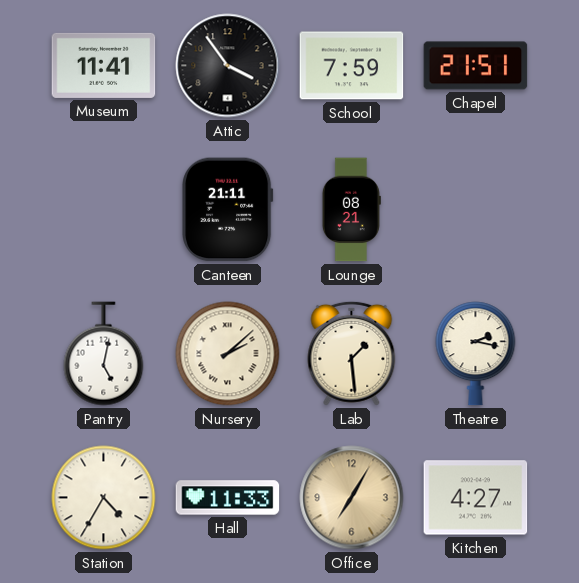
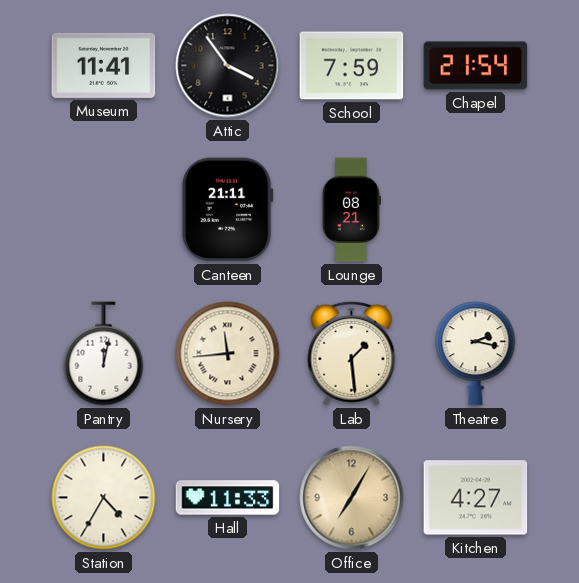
Chapel: 21:51 -> 21:54
Pantry: 5:02 -> 12:02
Nursery: 2:08 -> 11:44
